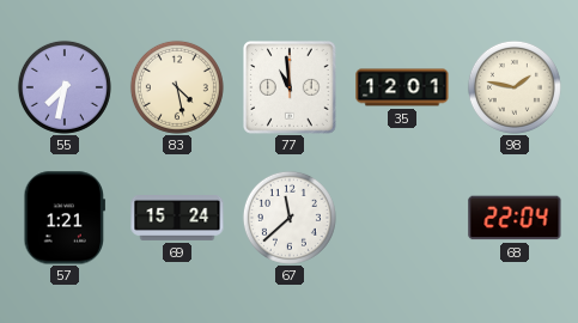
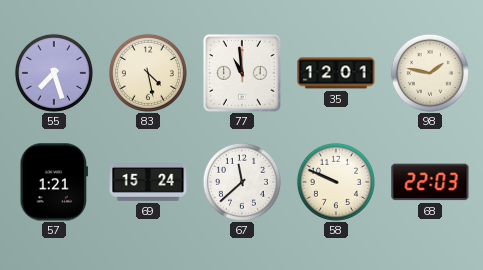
55: 7:32 -> 7:27
58: none -> 9:49
68: 22:04 -> 22:03
